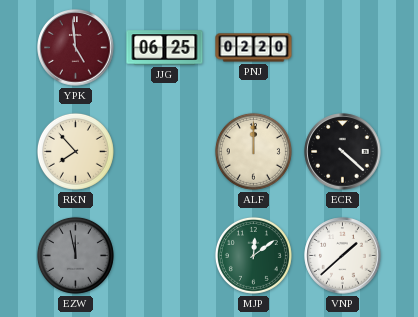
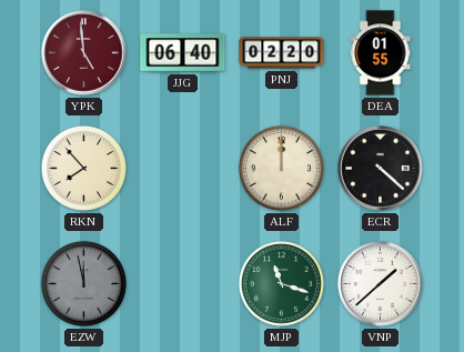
JJG: 06:25 -> 06:40
DEA: none -> 01:55
MJP: 12:09 -> 11:18
